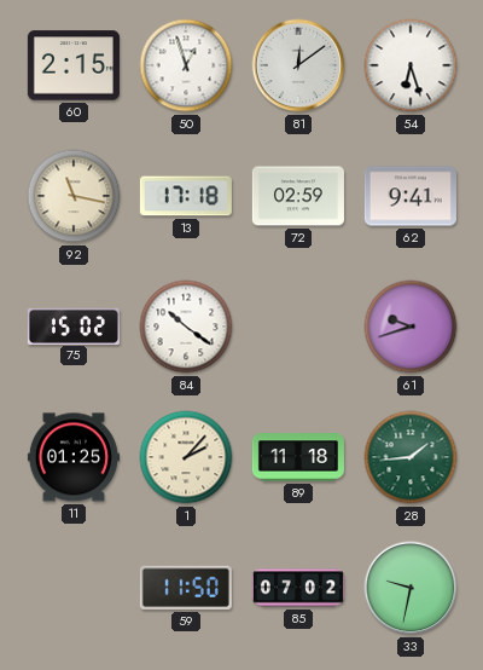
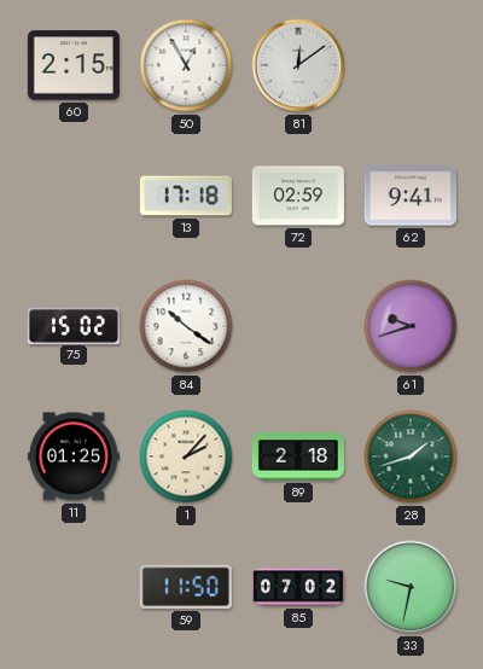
50: 12:57 -> 12:55
54: 6:27 -> none
92: 11:17 -> none
89: 11:18 -> 2:18
28: 1:44 -> 1:42
